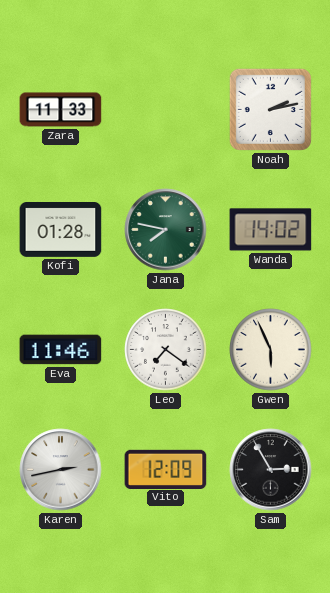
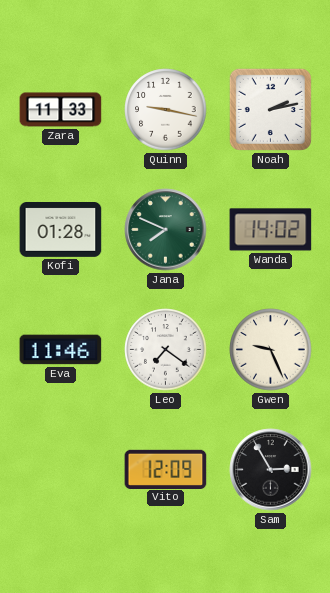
Quinn: none -> 9:17
Jana: 7:47 -> 7:49
Gwen: 5:56 -> 9:26
Karen: 2:43 -> none
